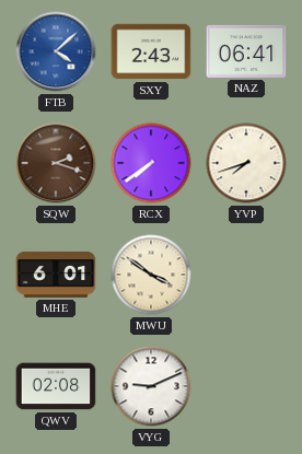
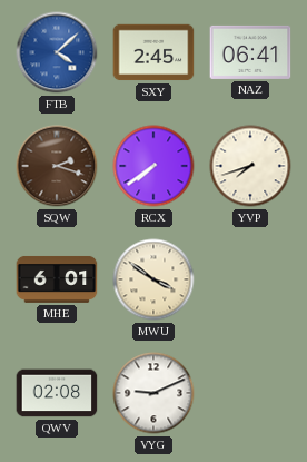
SXY: 2:43 -> 2:45
